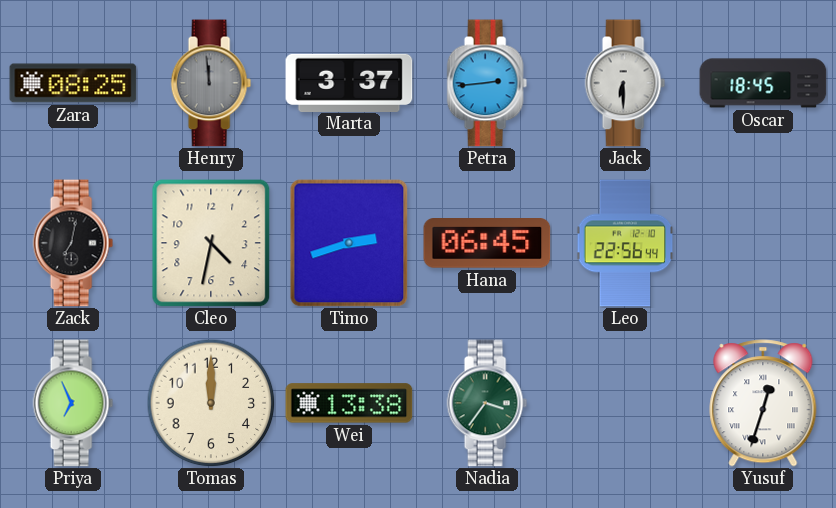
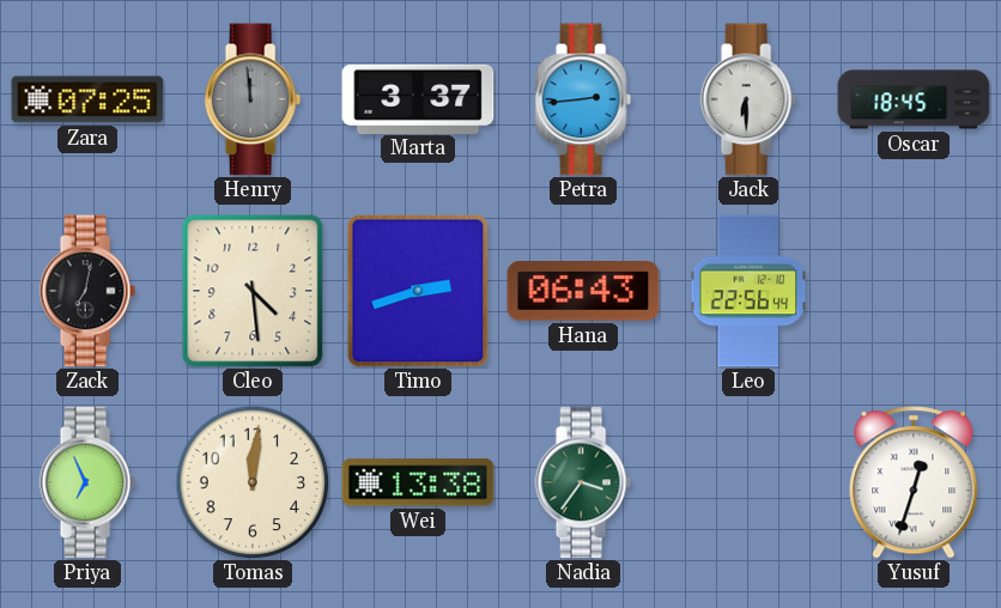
Zara: 08:25 -> 07:25
Cleo: 4:32 -> 4:29
Hana: 06:45 -> 06:43
Tomas: 12:00 -> 12:01
